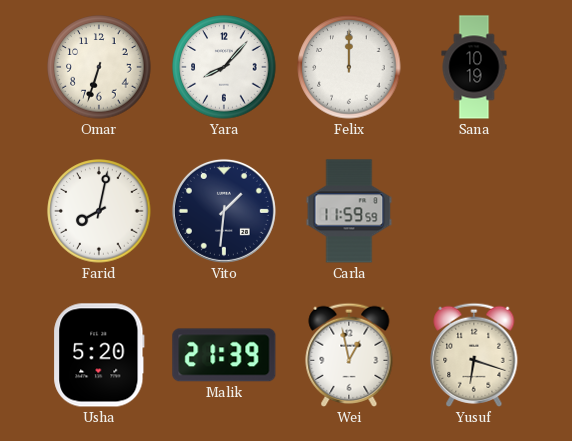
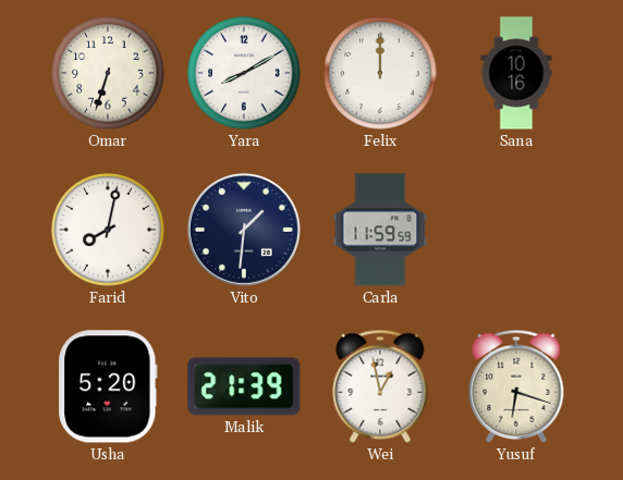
Yara: 8:07 -> 8:10
Sana: 10:19 -> 10:16
